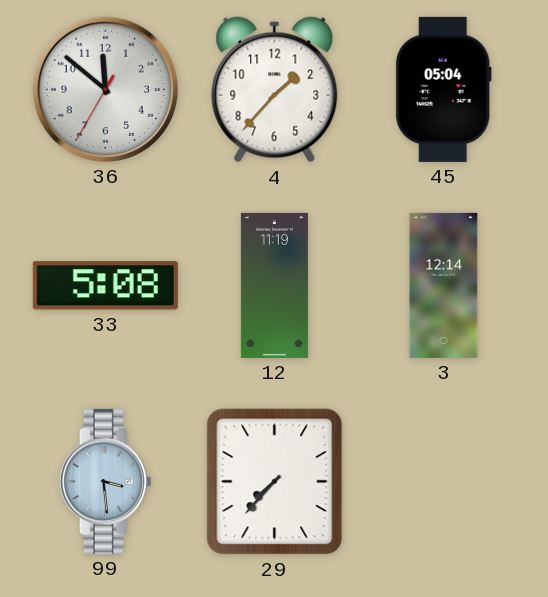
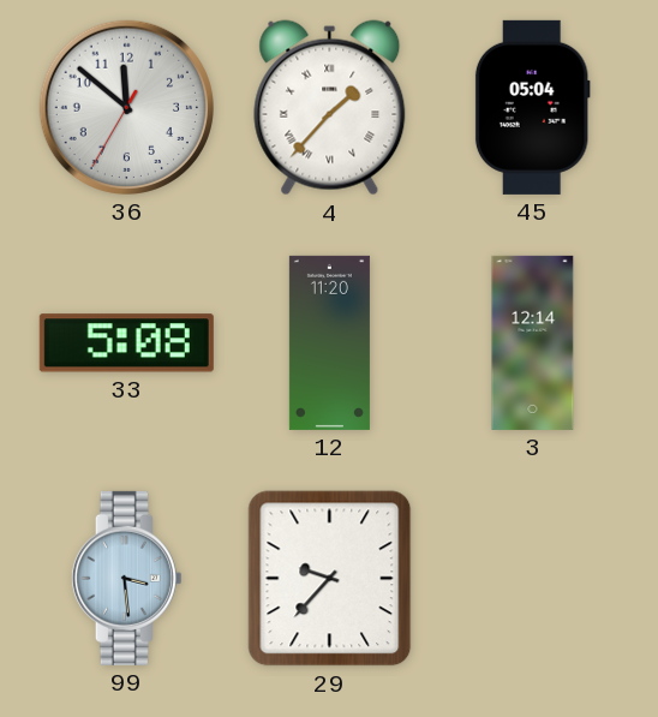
4 numerals: Arabic -> Roman
12: 11:19 -> 11:20
29: 7:37 -> 9:37
